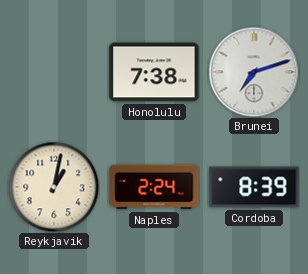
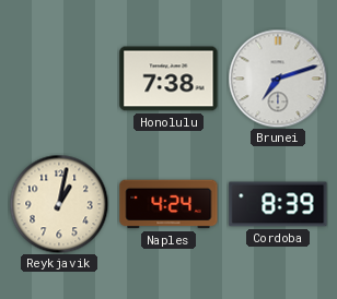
Naples: 2:24 -> 4:24
